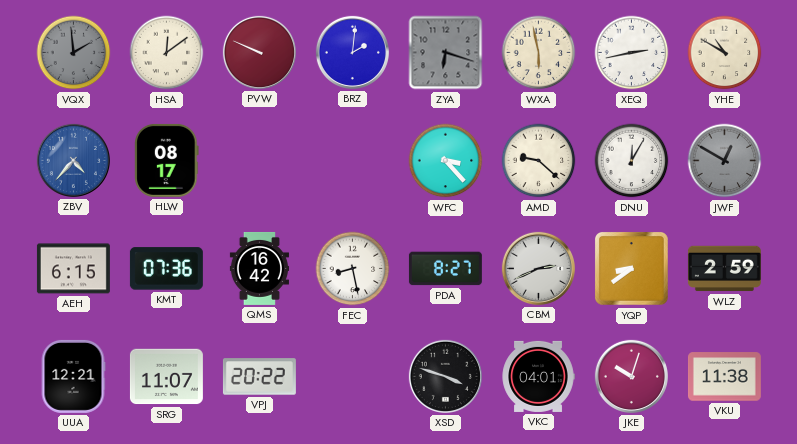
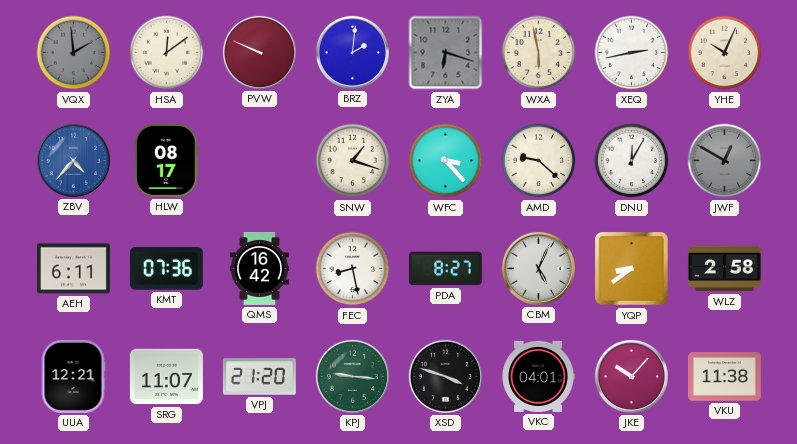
YHE: 10:50 -> 10:04
SNW: none -> 1:18
AEH: 6:15 -> 6:11
CBM: 2:41 -> 5:04
WLZ: 2:59 -> 2:58
VPJ: 20:22 -> 21:20
KPJ: none -> 9:16
JKE: 10:03 -> 10:07
